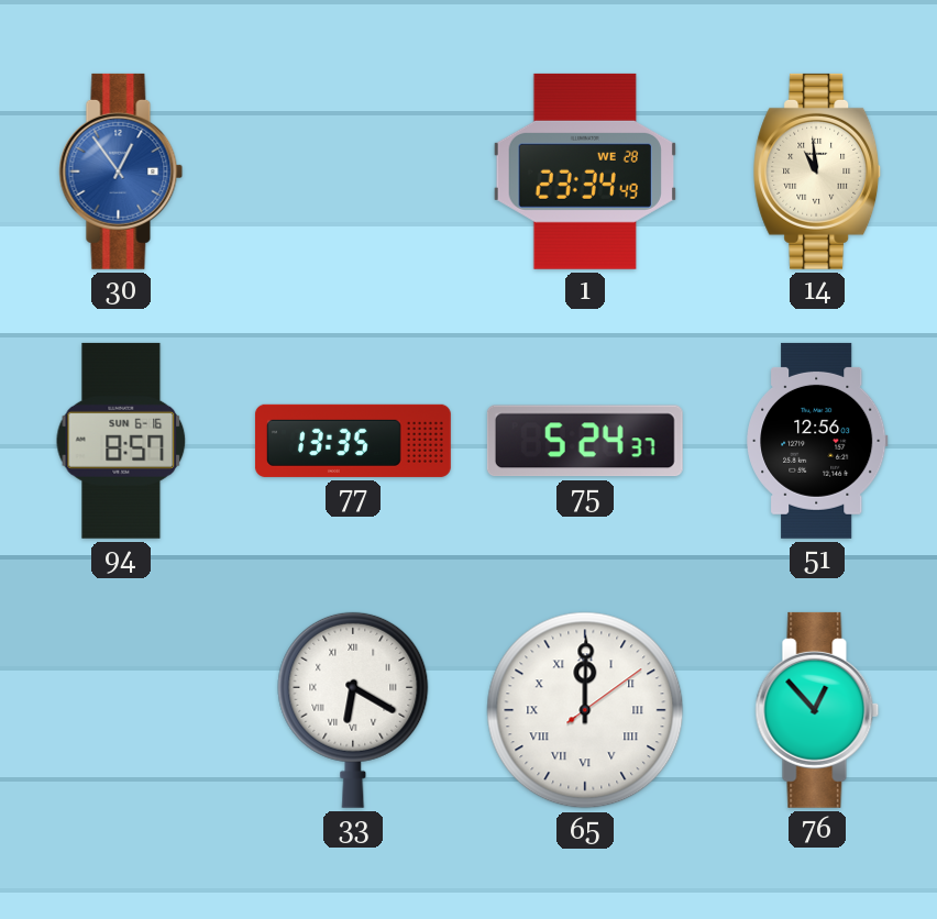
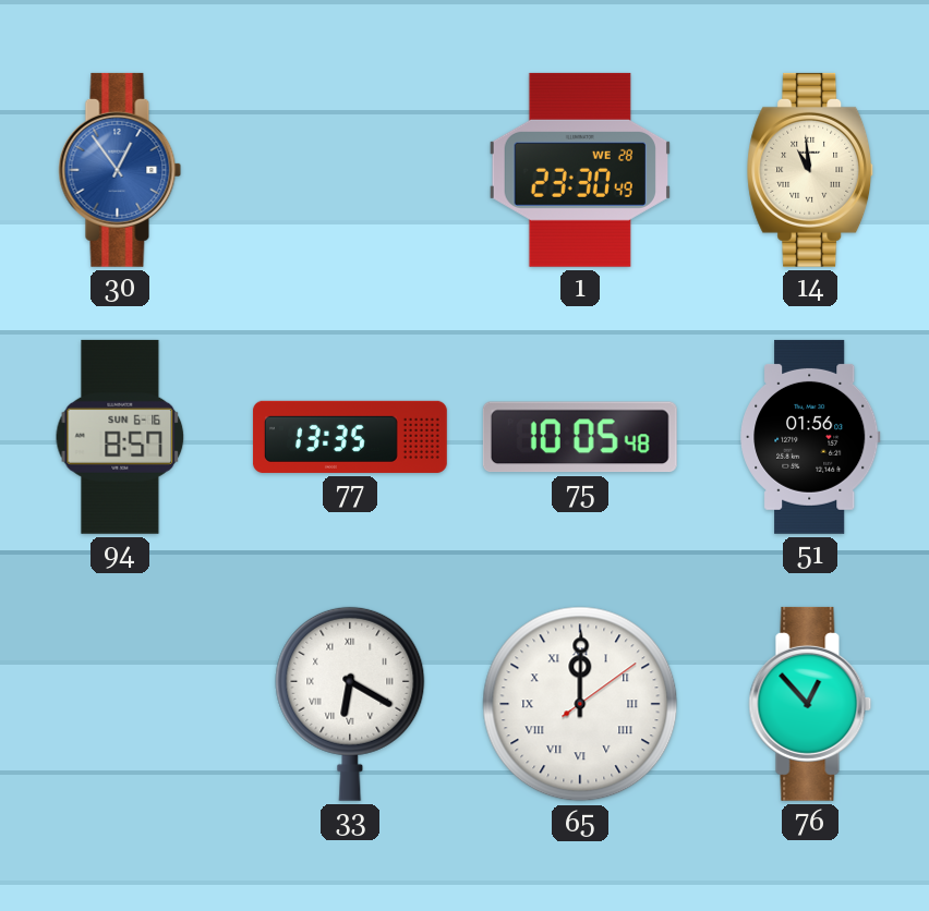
1: 23:34 -> 23:30
75: 5:24 -> 10:05
51: 12:56 -> 01:56
